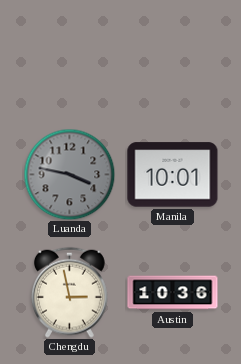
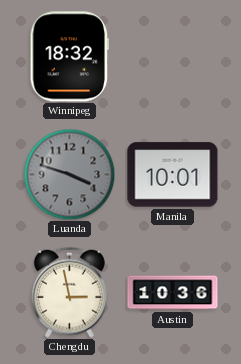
Winnipeg: none -> 18:32
Luanda: 3:47 -> 3:48
